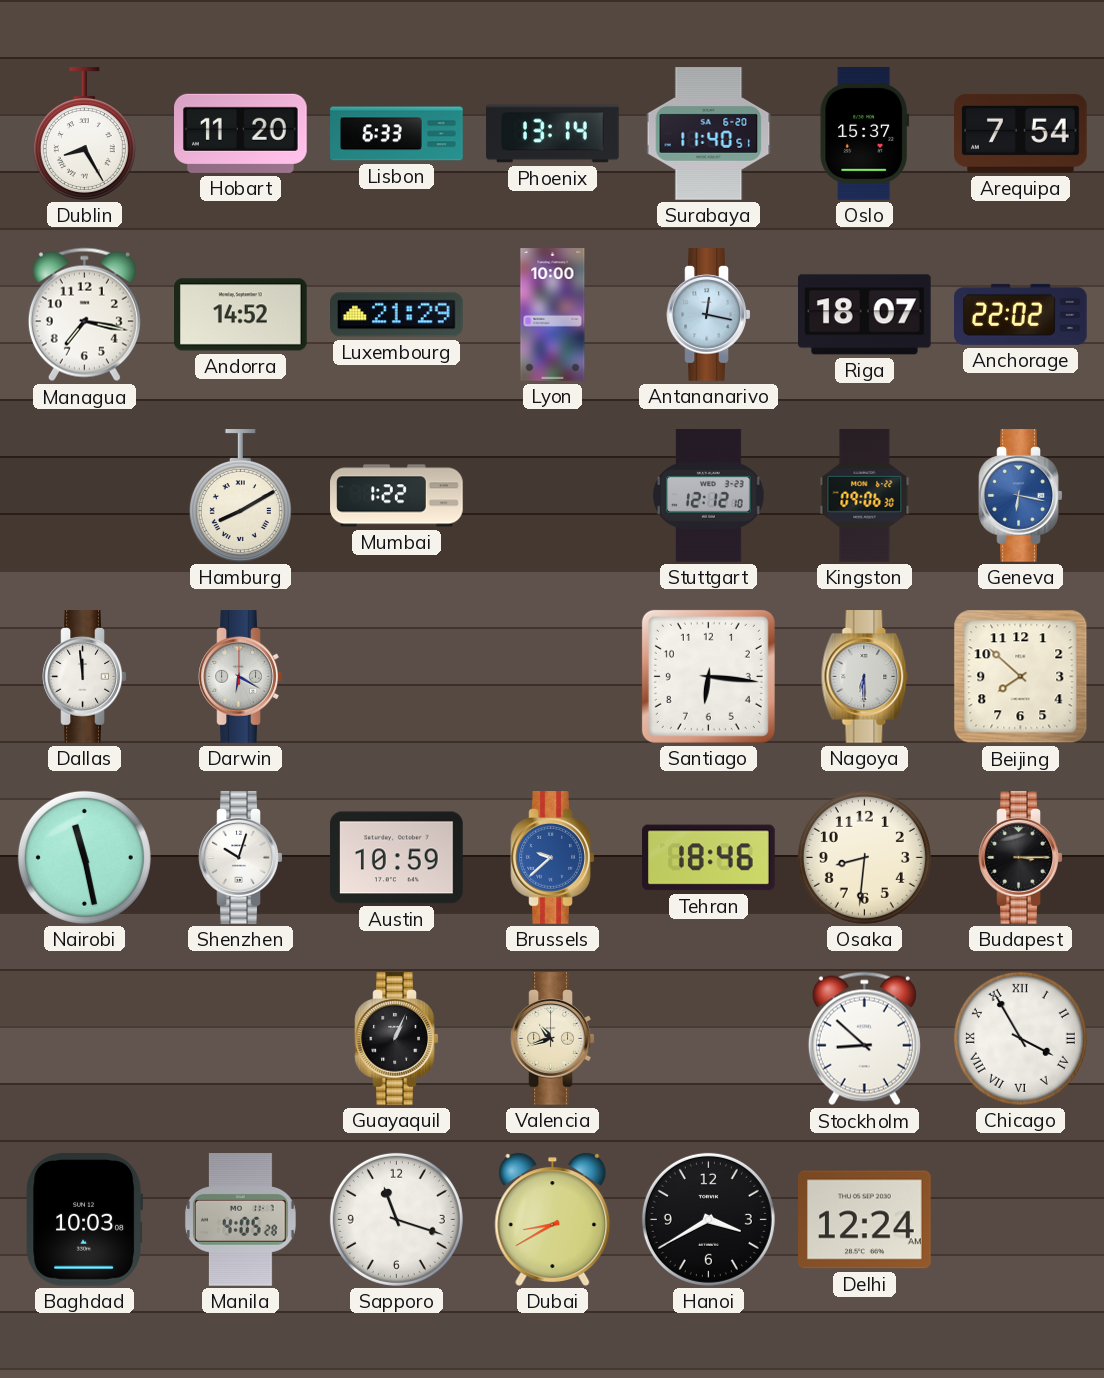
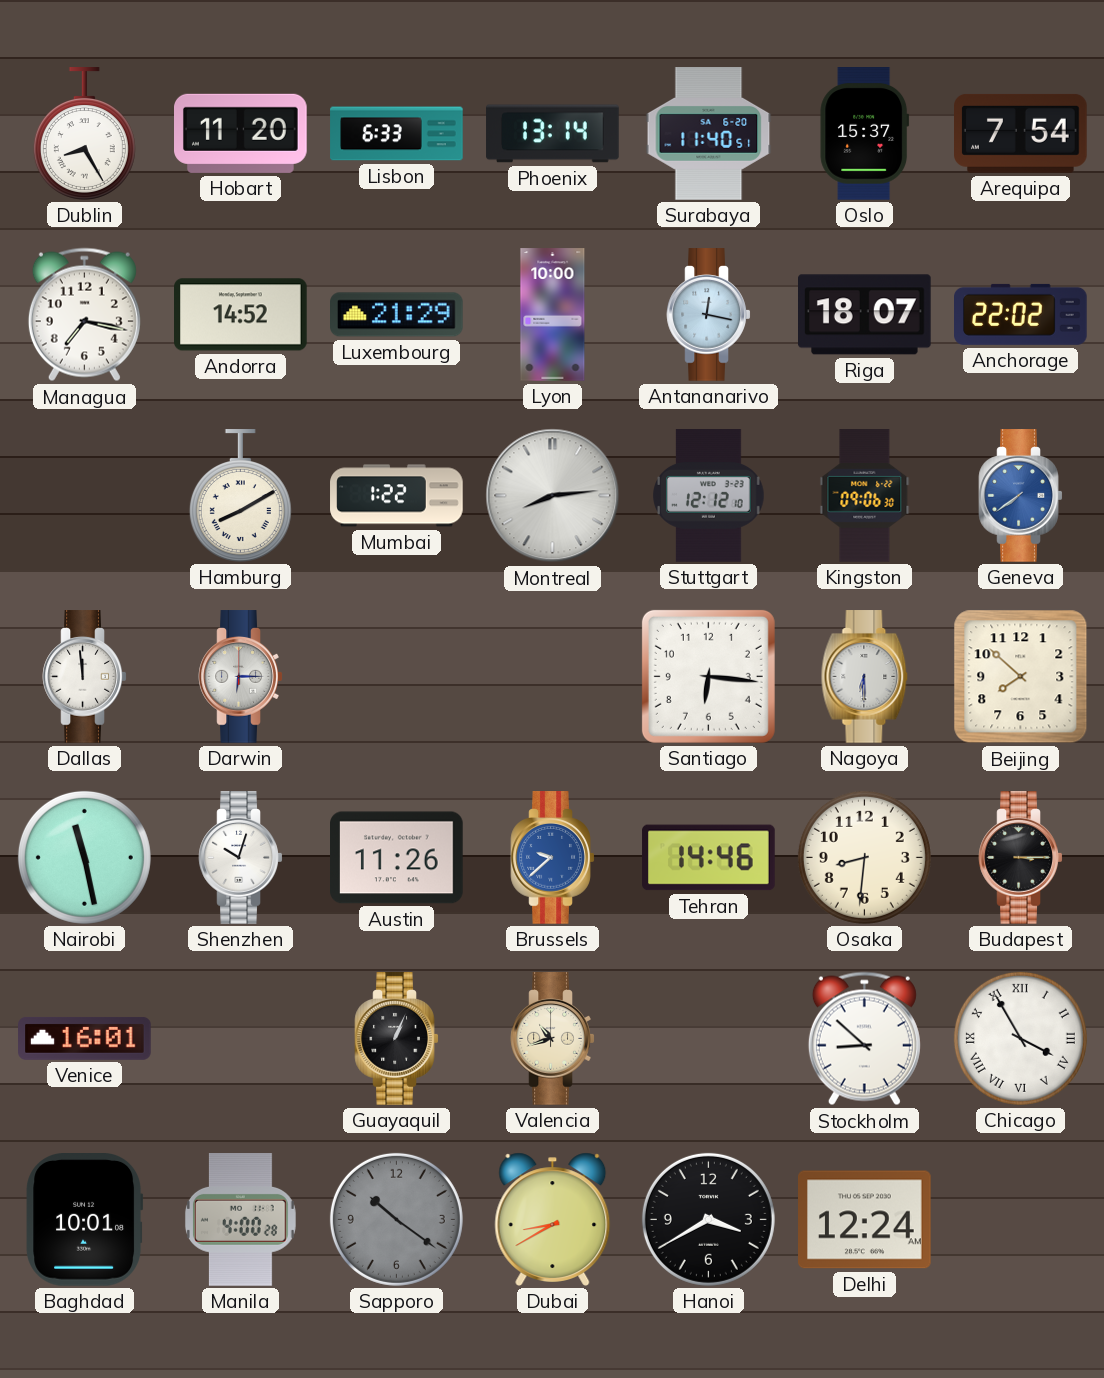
Montreal: none -> 8:14
Geneva: 6:17 -> 7:39
Darwin: 6:20 -> 6:15
Austin: 10:59 -> 11:26
Tehran: 18:46 -> 14:46
Venice: none -> 16:01
Baghdad: 10:03 -> 10:01
Manila: 4:05 -> 4:00
Sapporo: 11:18 -> 10:21
Sapporo dial: white -> grey
